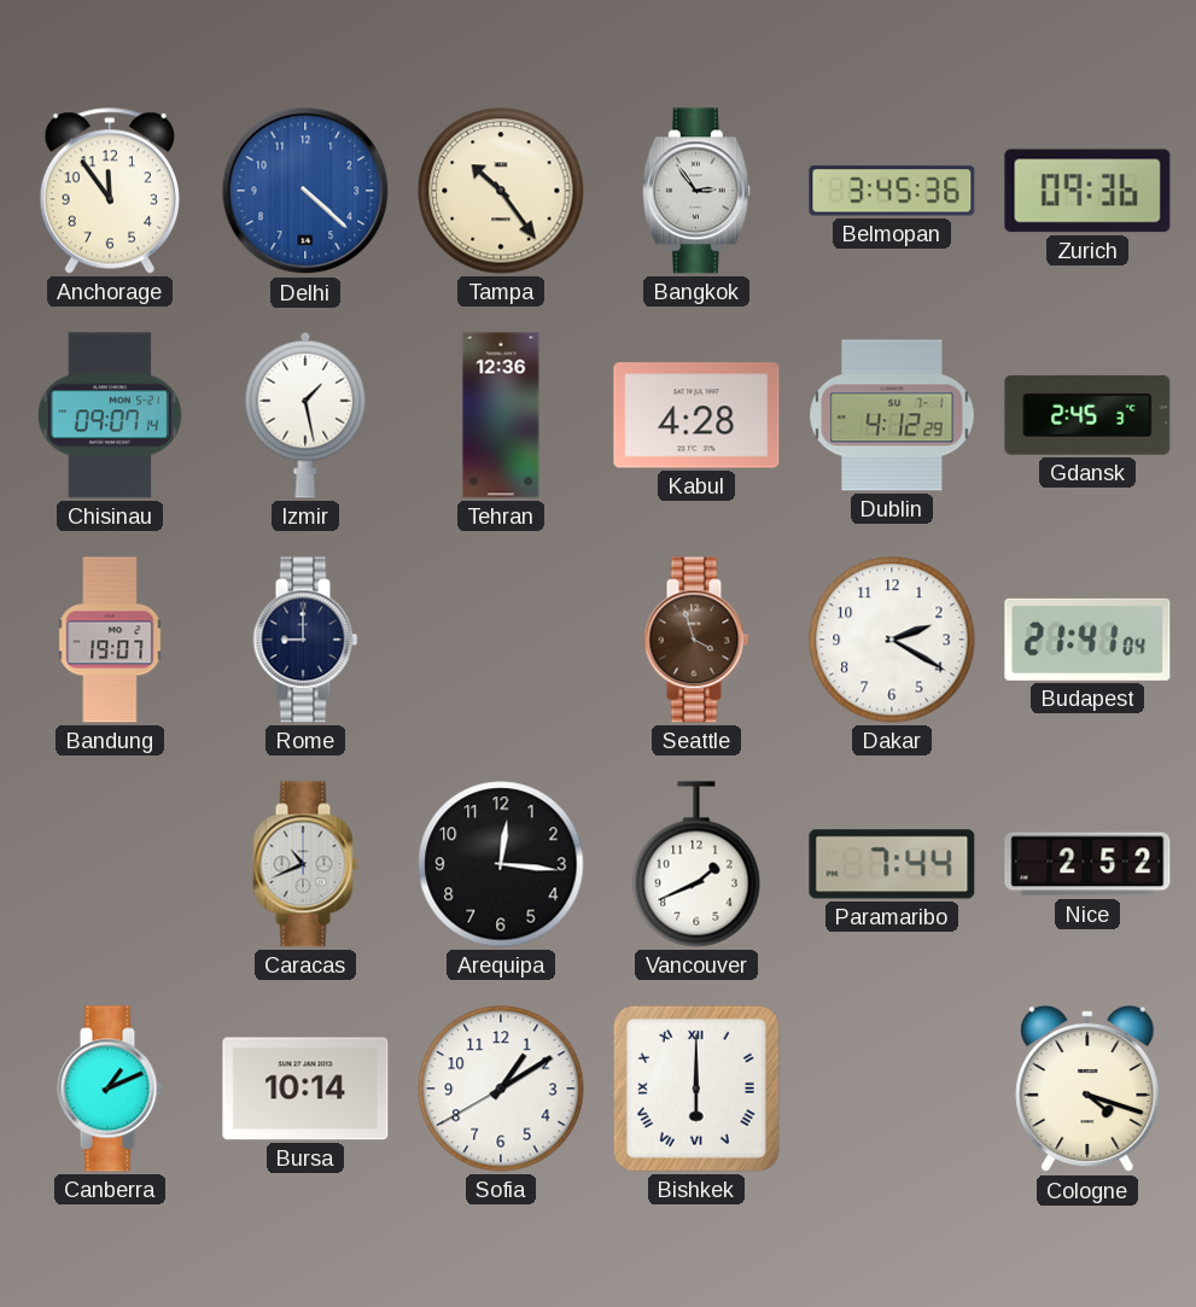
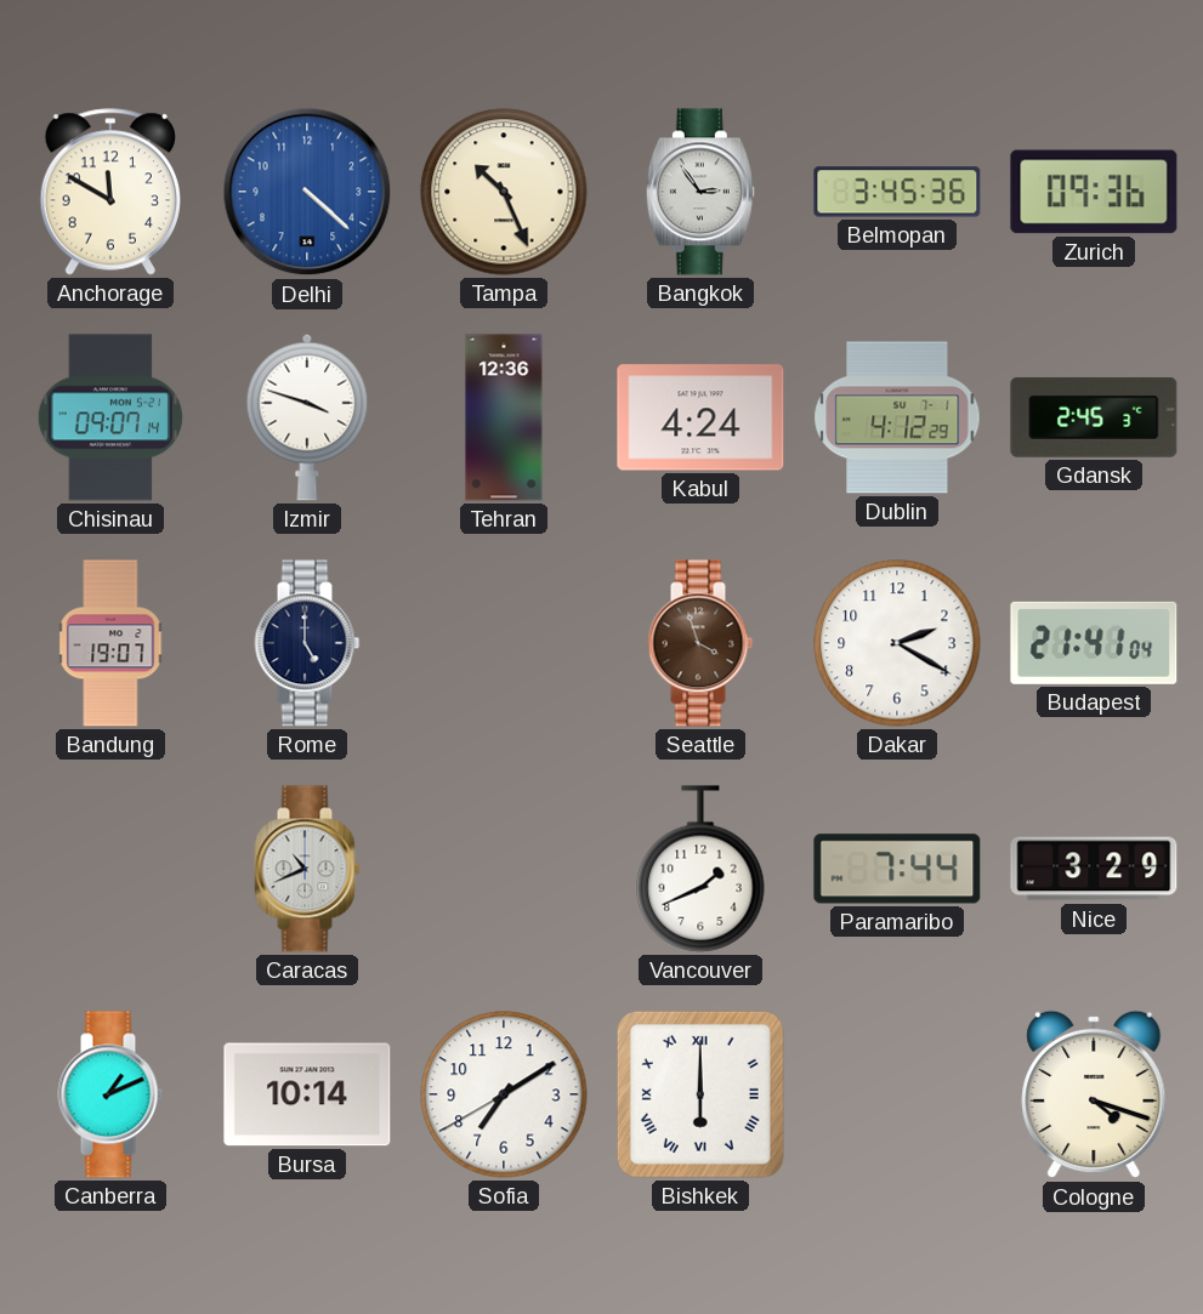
Anchorage: 11:54 -> 11:50
Tampa: 10:24 -> 10:26
Izmir: 1:28 -> 3:48
Kabul: 4:28 -> 4:24
Rome: 9:00 -> 5:00
Arequipa: 12:16 -> none
Nice: 2:52 -> 3:29
Sofia: 1:09 -> 7:09
